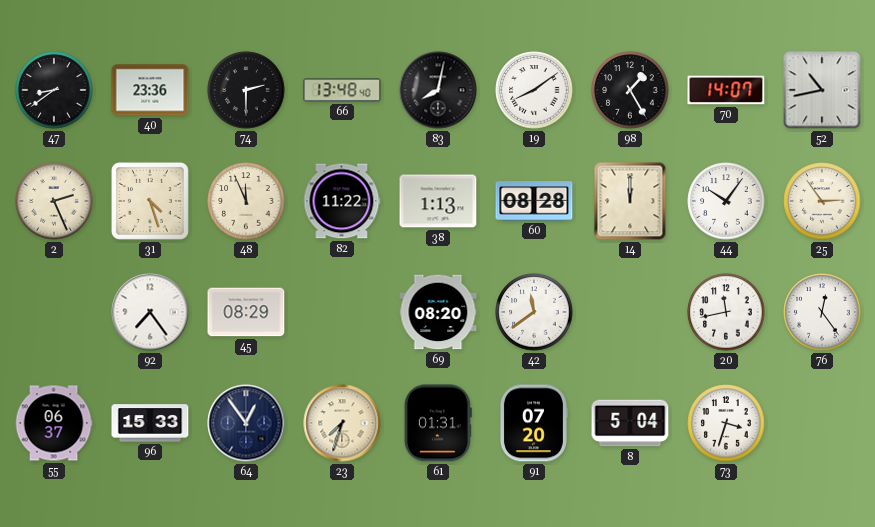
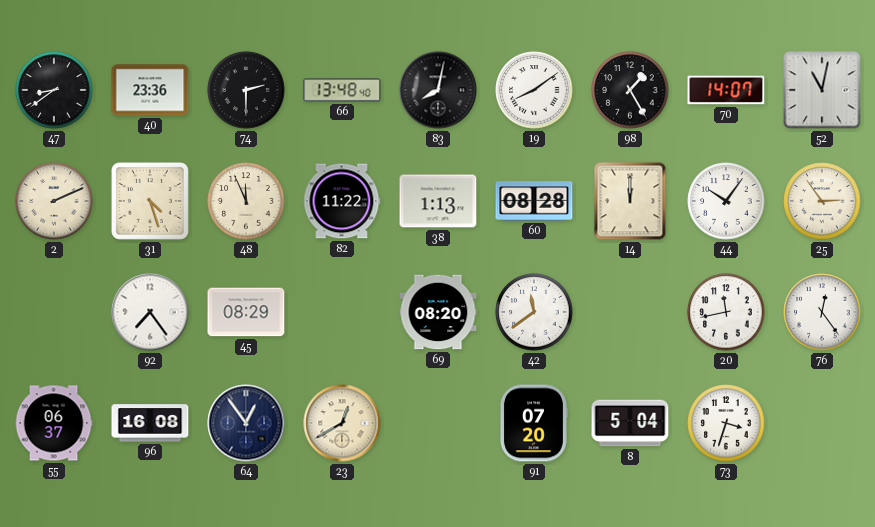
52: 10:43 -> 11:02
2: 2:26 -> 2:11
96: 15:33 -> 16:08
23: 7:33 -> 12:40
61: 01:31 -> none
